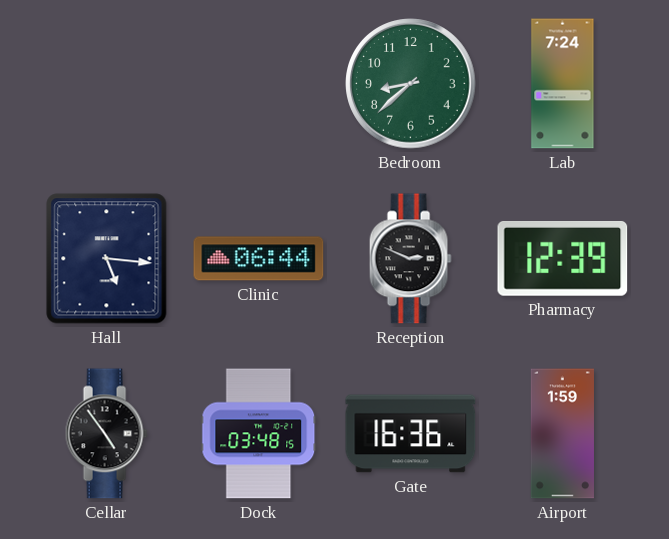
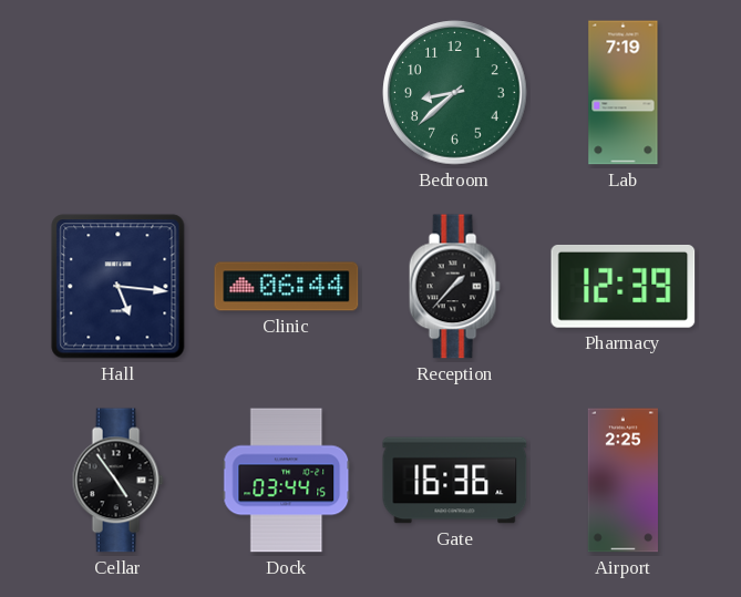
Lab: 7:24 -> 7:19
Reception: 2:49 -> 1:37
Dock: 03:48 -> 03:44
Airport: 1:59 -> 2:25
